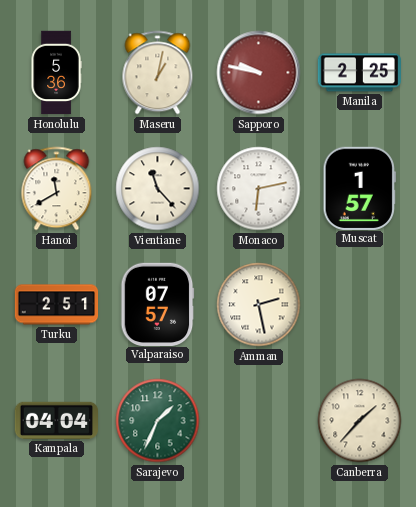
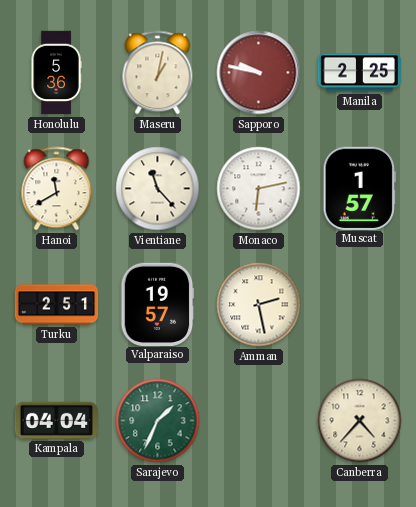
Valparaiso: 07:57 -> 19:57
Canberra: 1:37 -> 4:37
